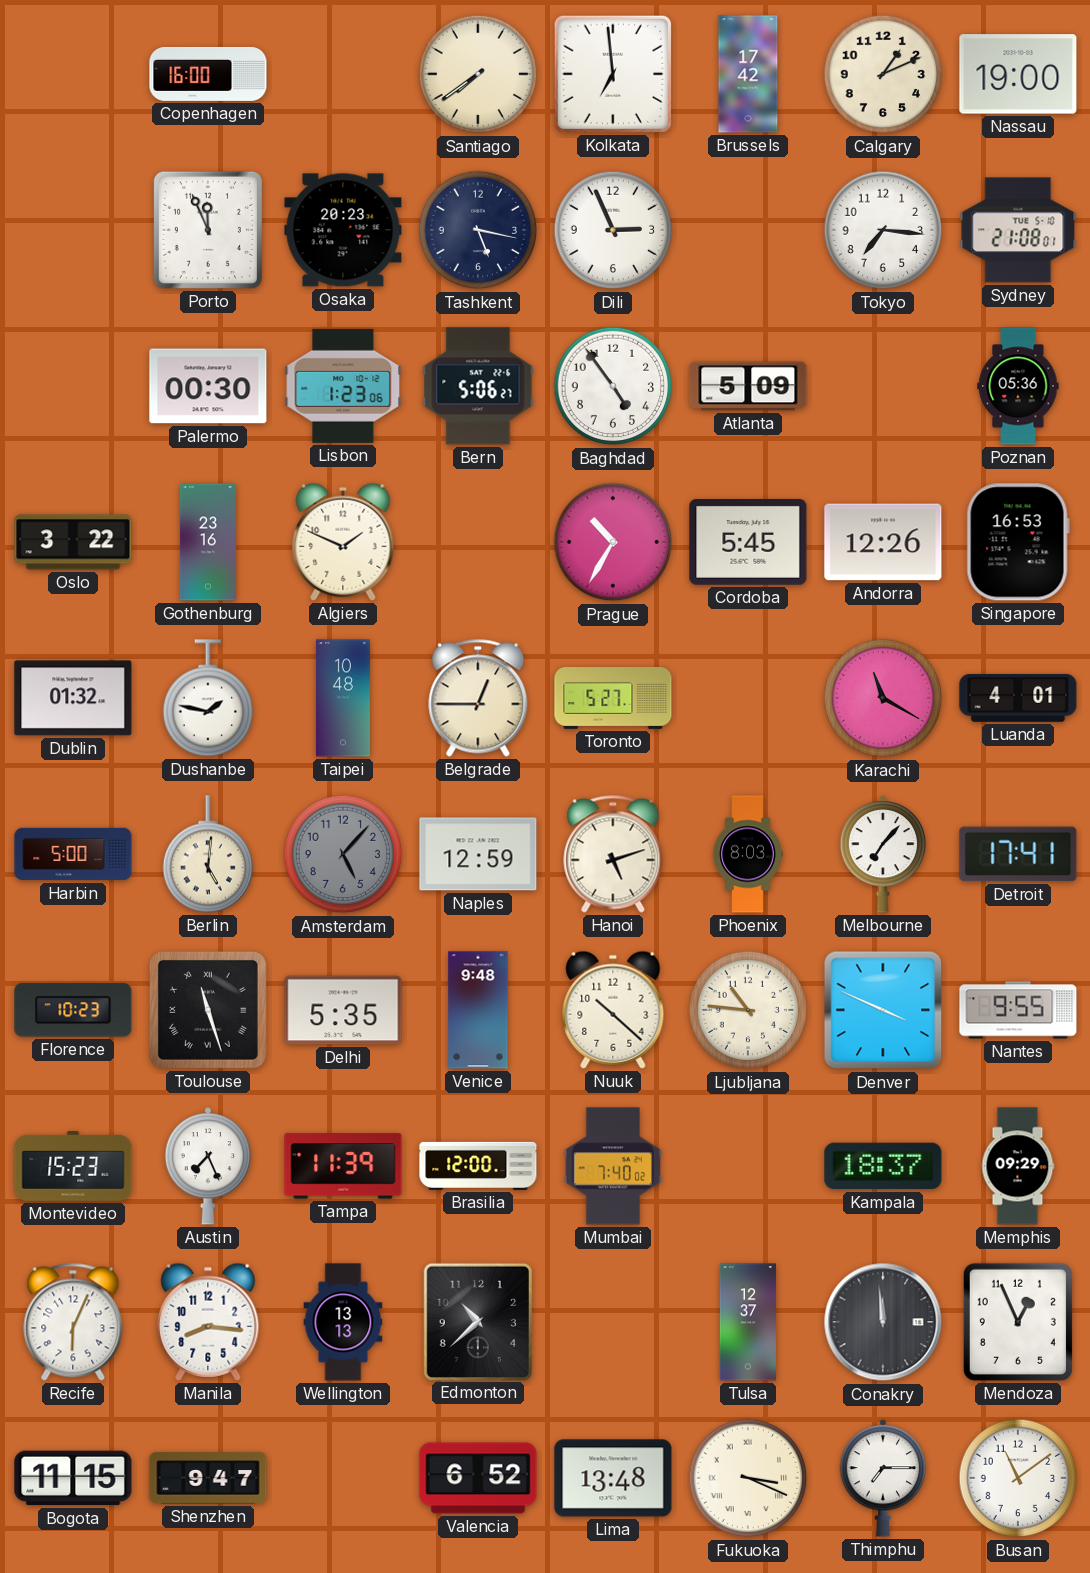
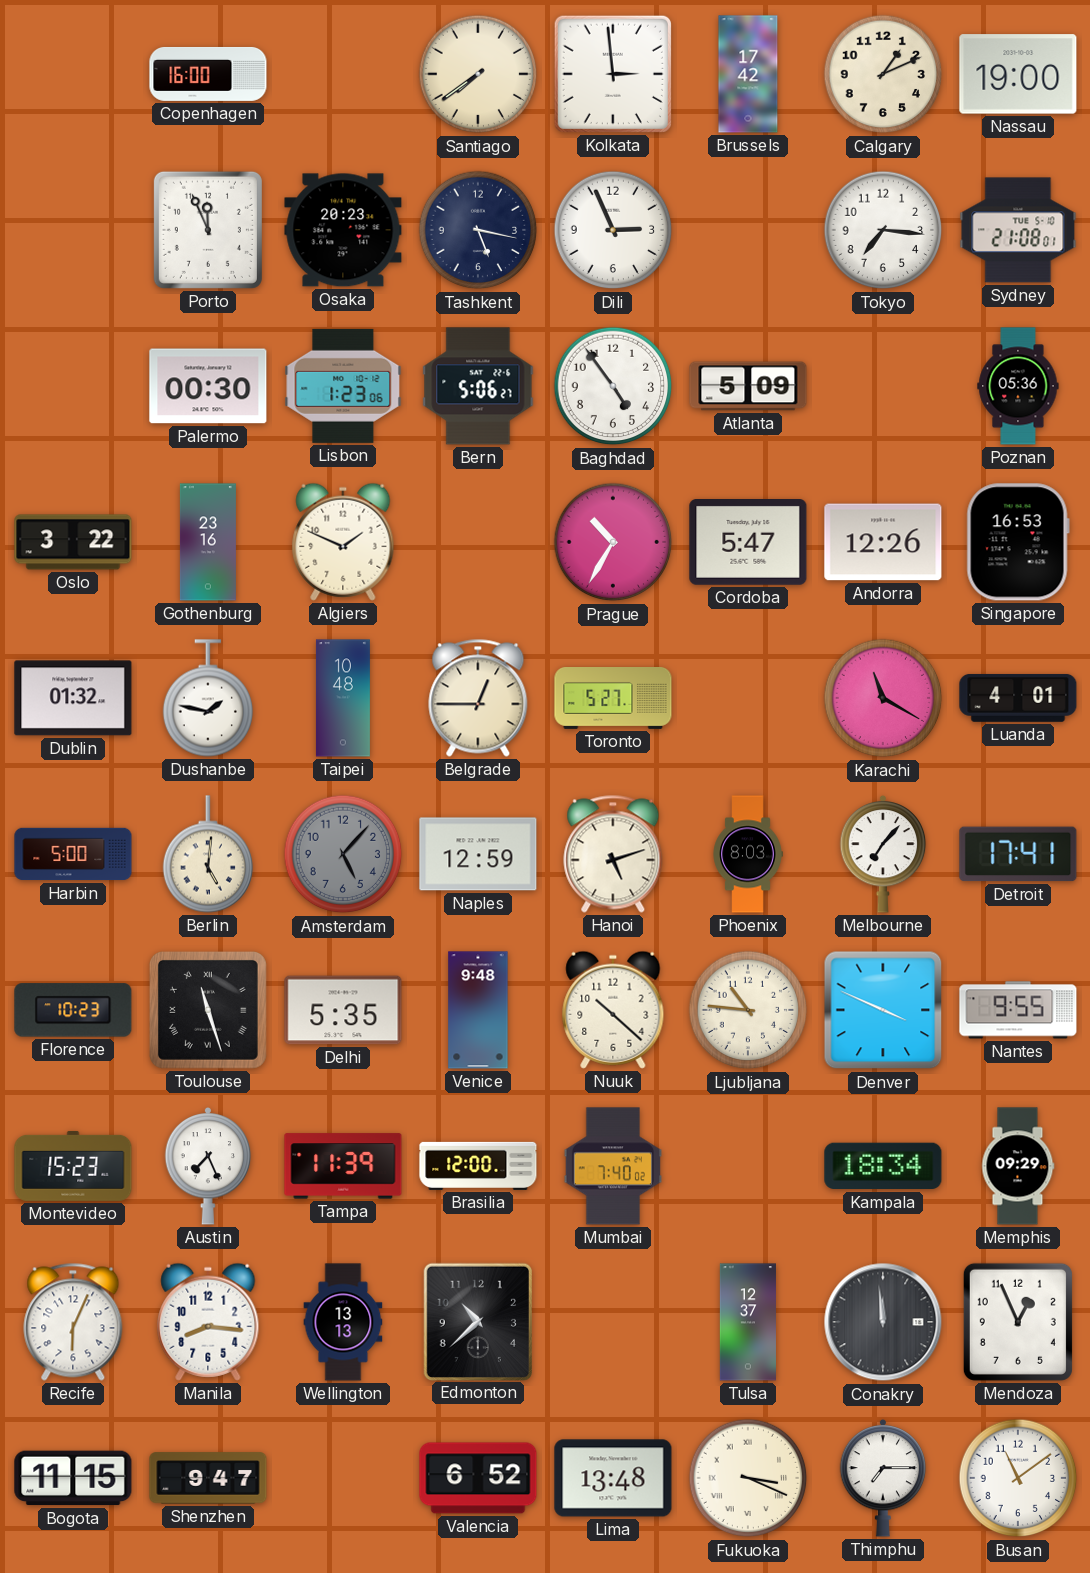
Kolkata: 6:59 -> 2:59
Cordoba: 5:45 -> 5:47
Kampala: 18:37 -> 18:34
